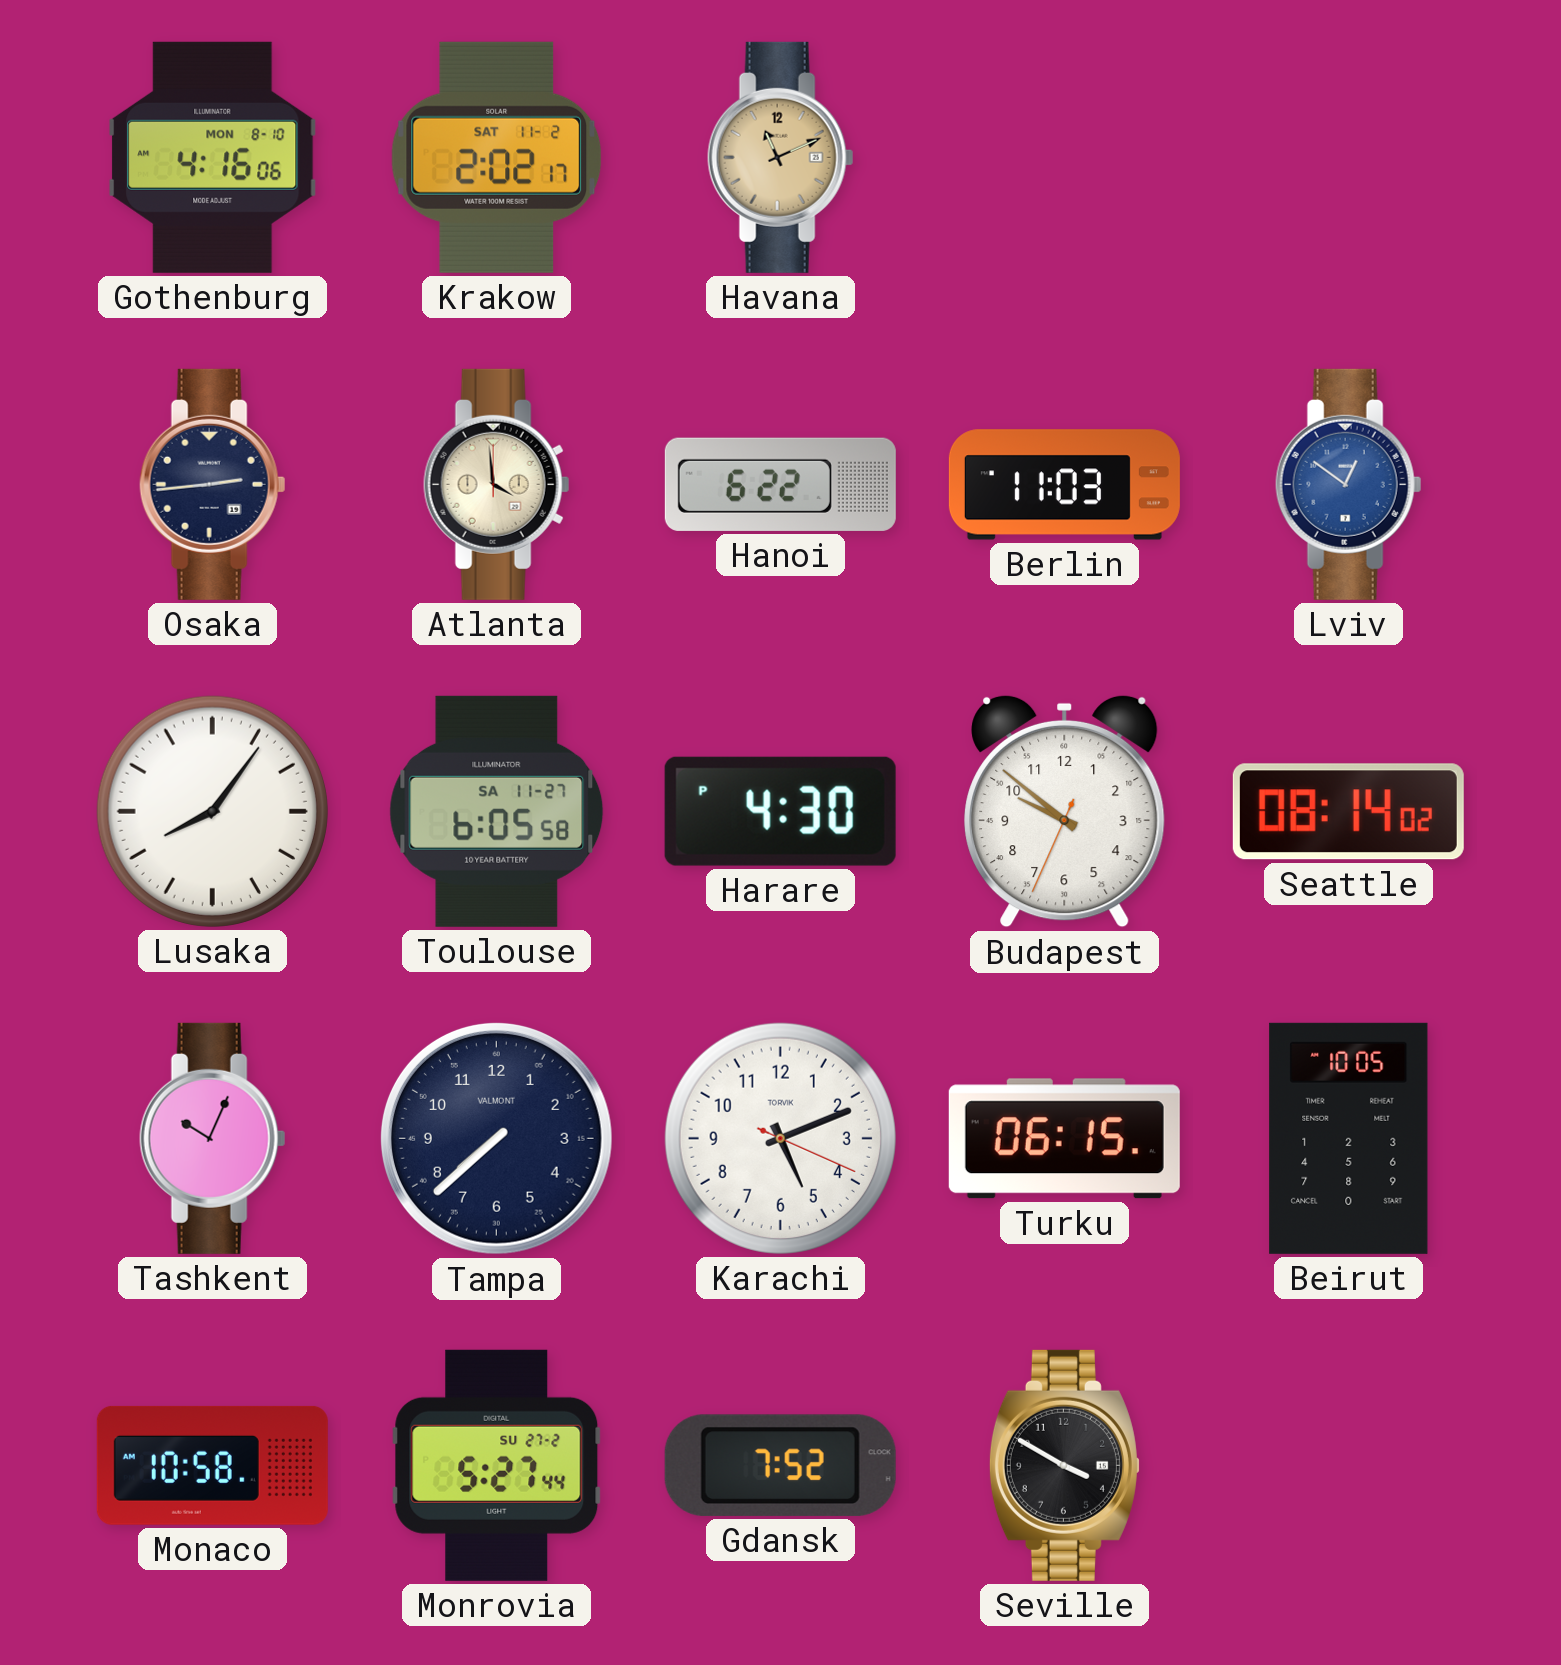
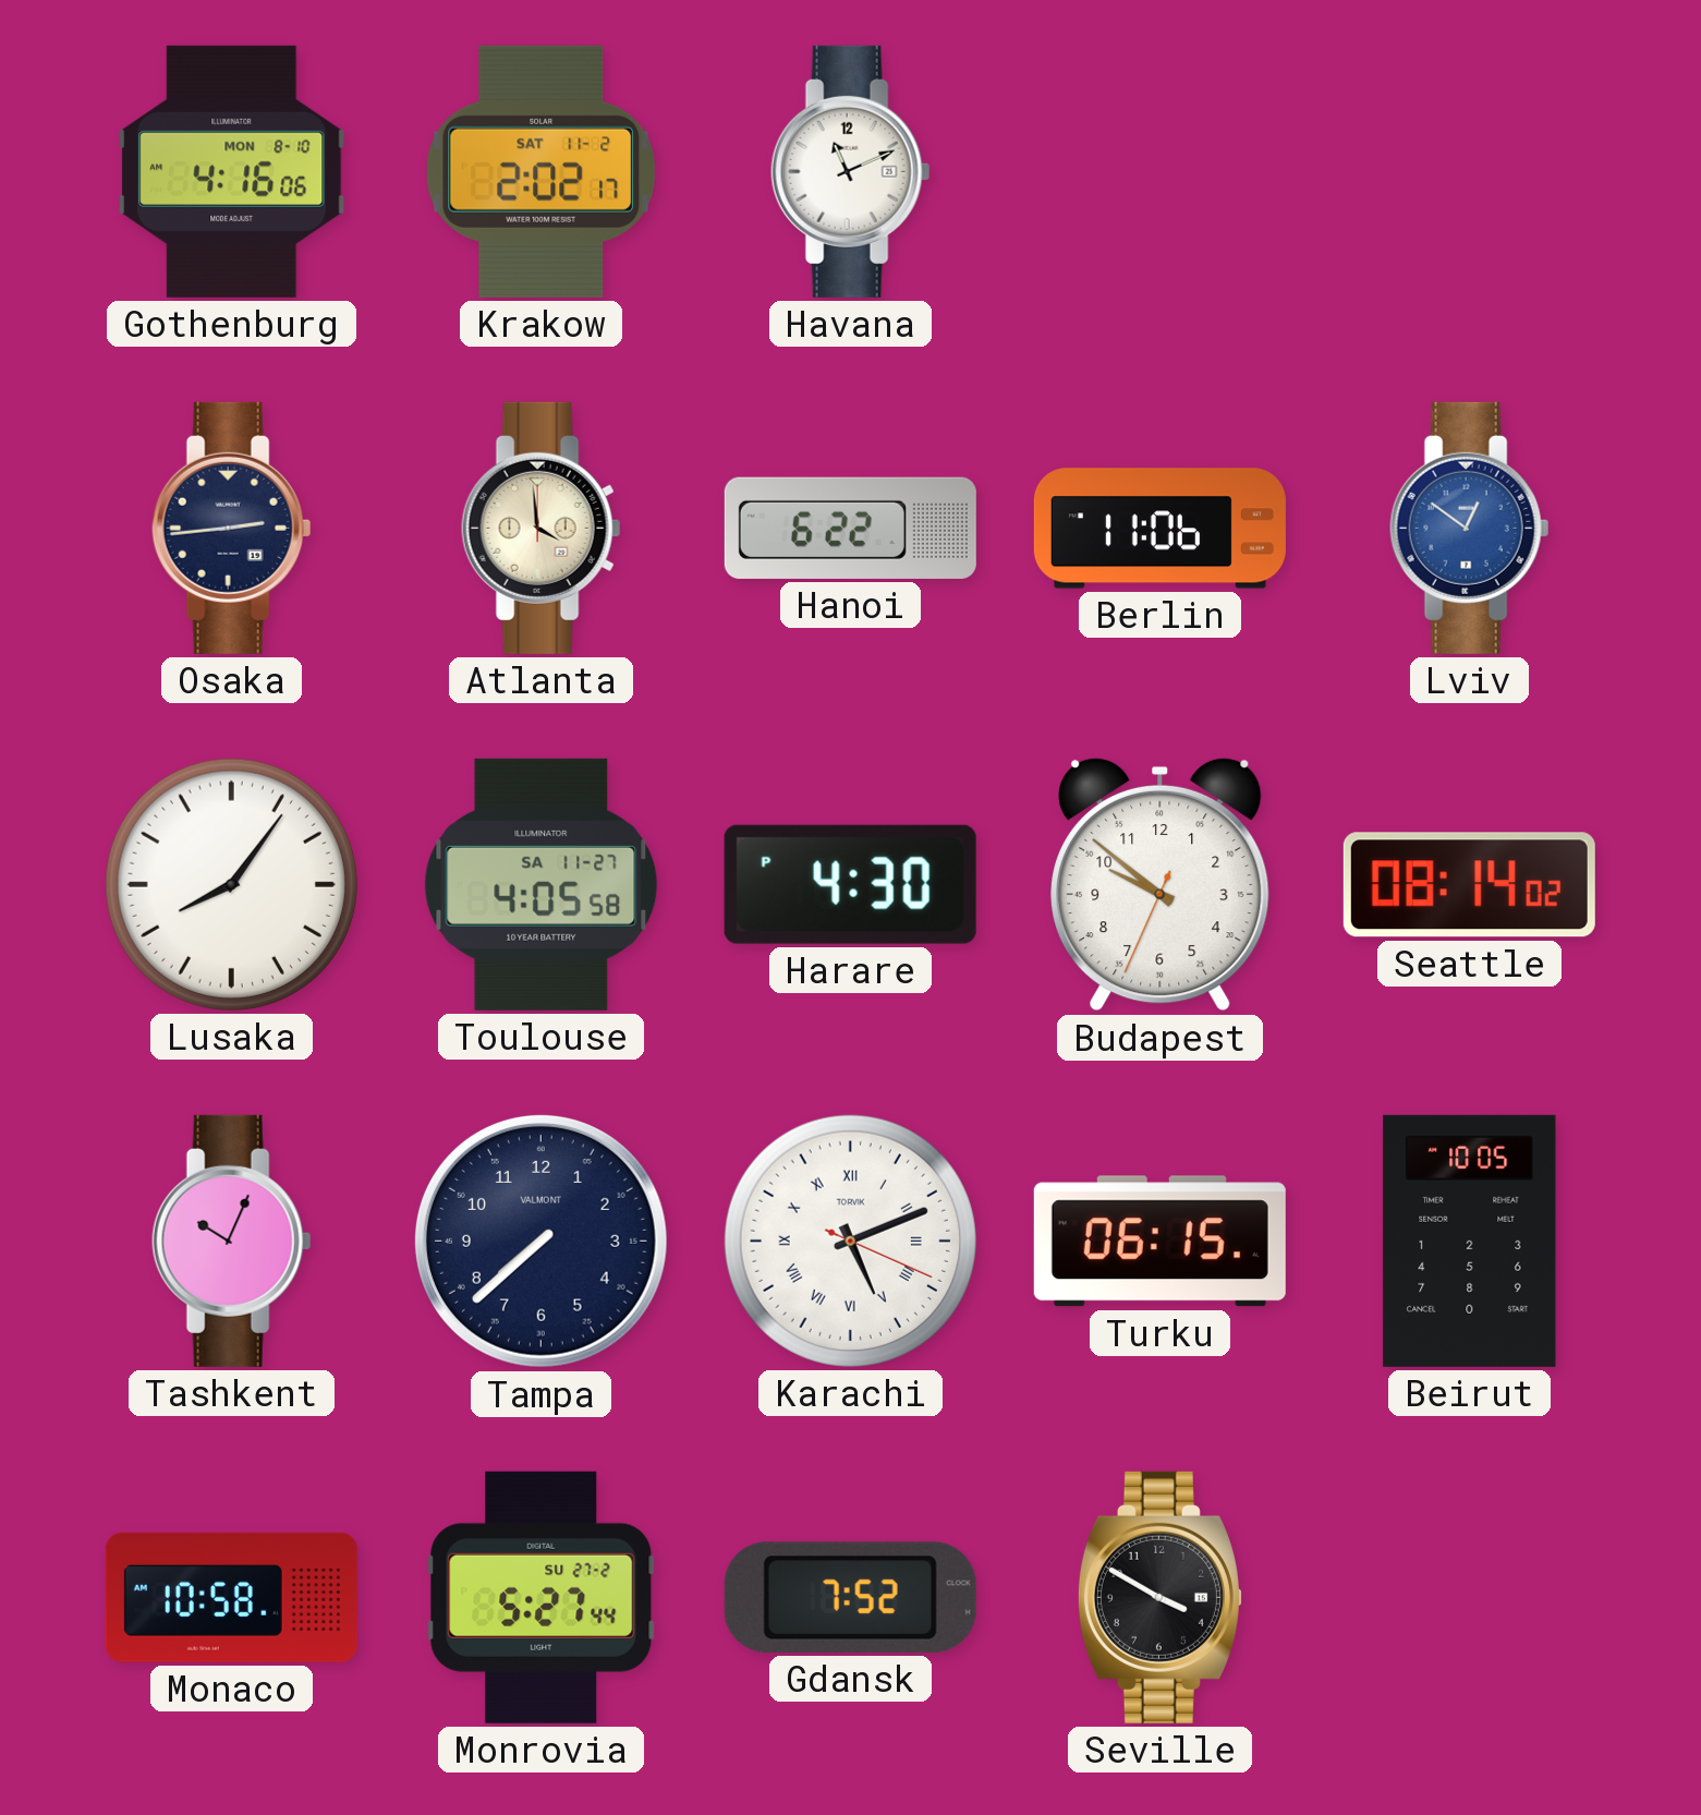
Havana dial: champagne -> white
Berlin: 11:03 -> 11:06
Toulouse: 6:05 -> 4:05
Karachi numerals: Arabic -> Roman
